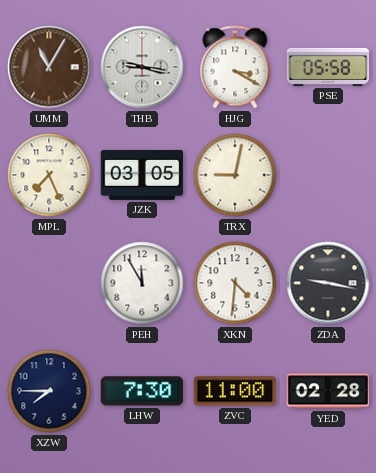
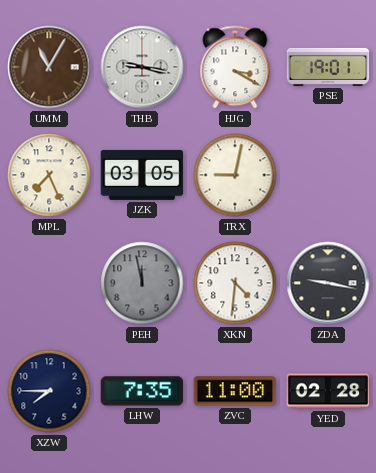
PSE: 05:58 -> 19:01
PEH: 11:55 -> 11:58
PEH dial: white -> grey
LHW: 7:30 -> 7:35
